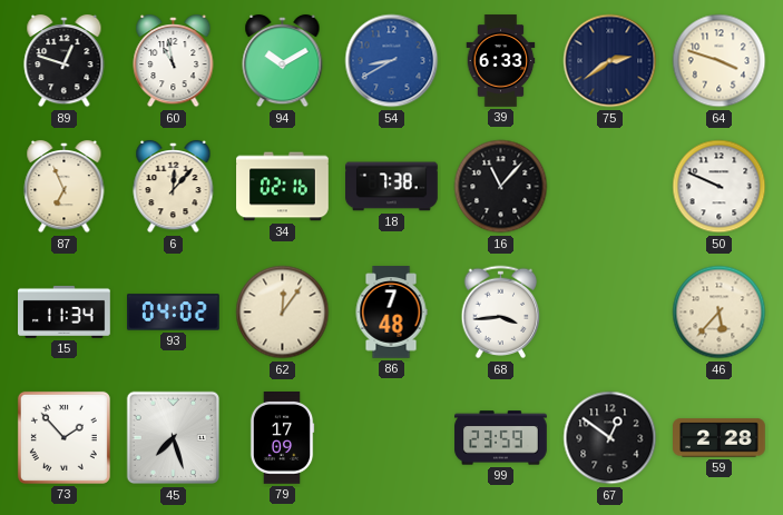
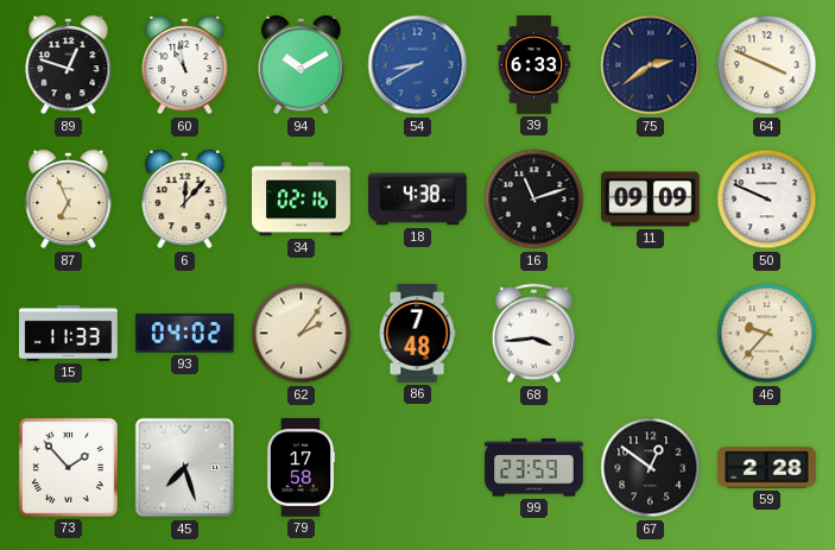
64: 3:48 -> 3:49
18: 7:38 -> 4:38
16: 11:07 -> 11:12
11: none -> 09:09
15: 11:34 -> 11:33
62: 12:06 -> 2:06
46: 5:37 -> 9:37
79: 17:09 -> 17:58
